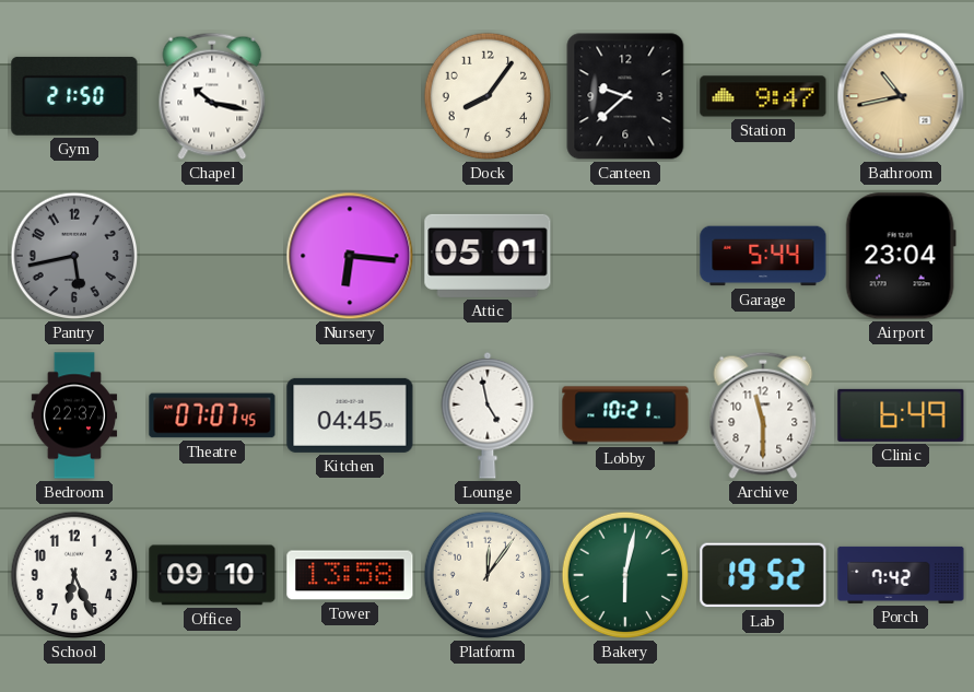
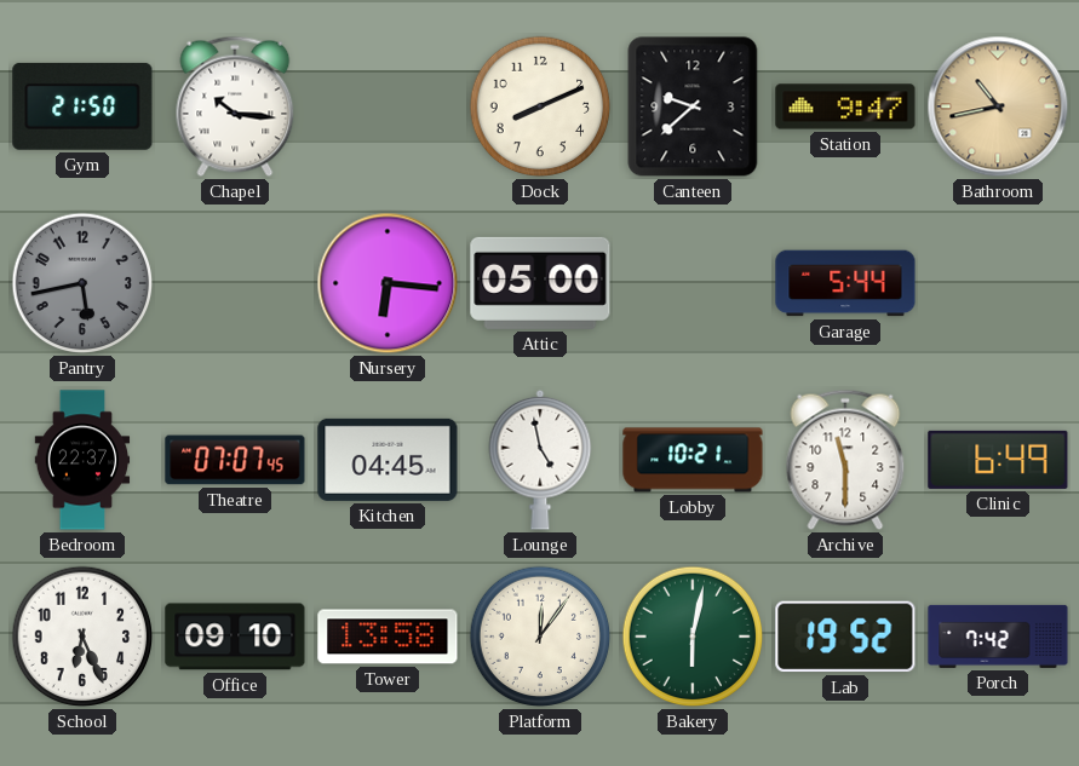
Chapel: 10:17 -> 10:16
Dock: 8:06 -> 8:11
Attic: 05:01 -> 05:00
Airport: 23:04 -> none
